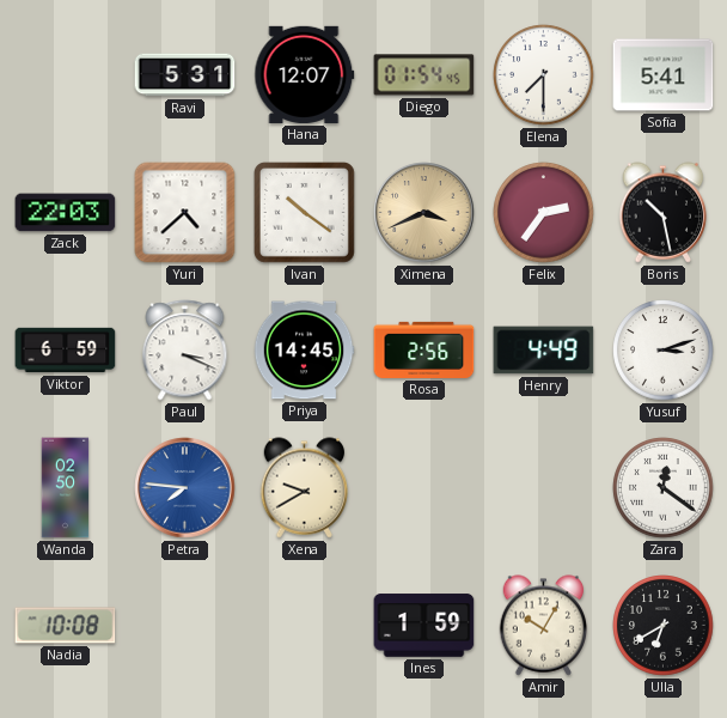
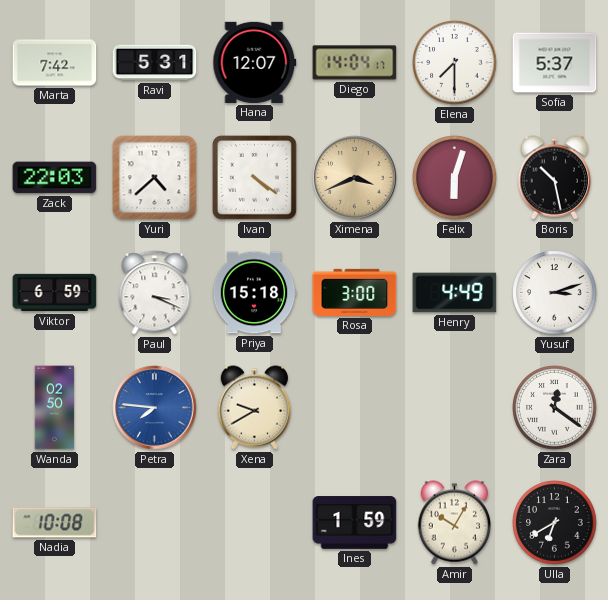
Marta: none -> 7:42
Diego: 01:54 -> 14:04
Sofia: 5:41 -> 5:37
Ivan: 10:21 -> 4:21
Felix: 2:36 -> 6:03
Priya: 14:45 -> 15:18
Rosa: 2:56 -> 3:00
